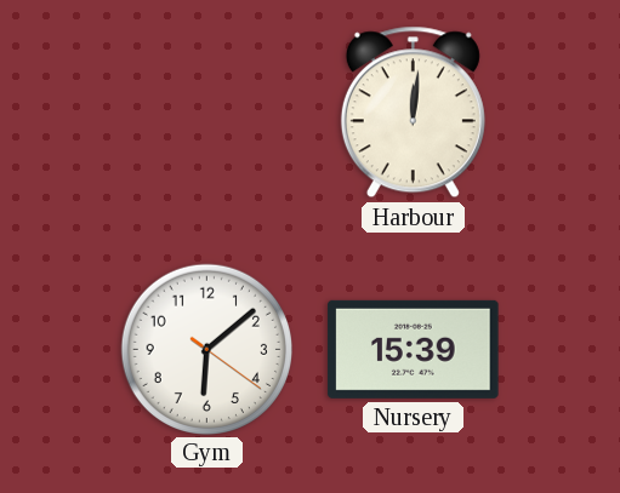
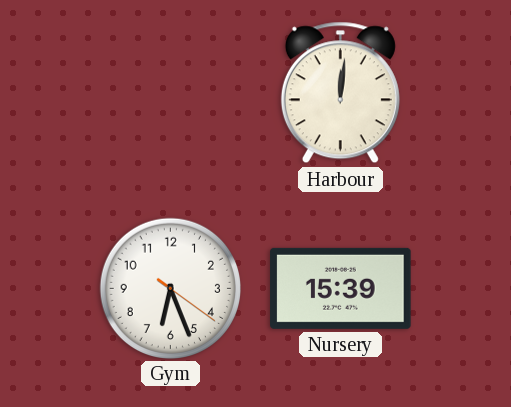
Gym: 6:08 -> 6:26
